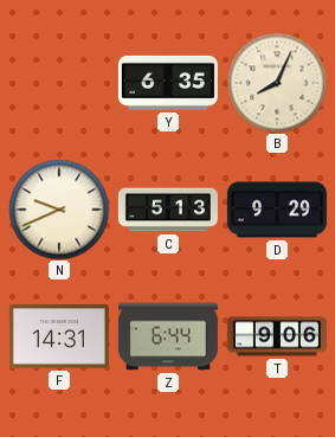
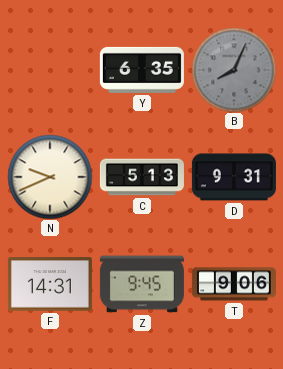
B dial: cream -> grey
D: 9:29 -> 9:31
Z: 6:44 -> 9:45
